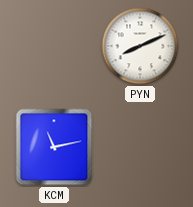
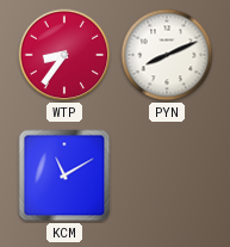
WTP: none -> 8:36
KCM: 11:13 -> 11:10
